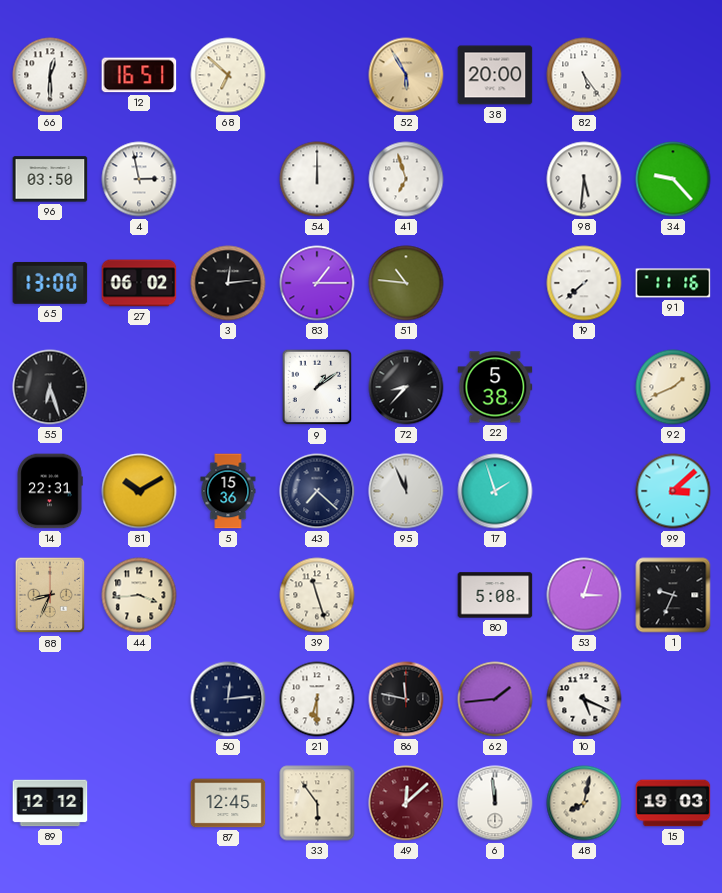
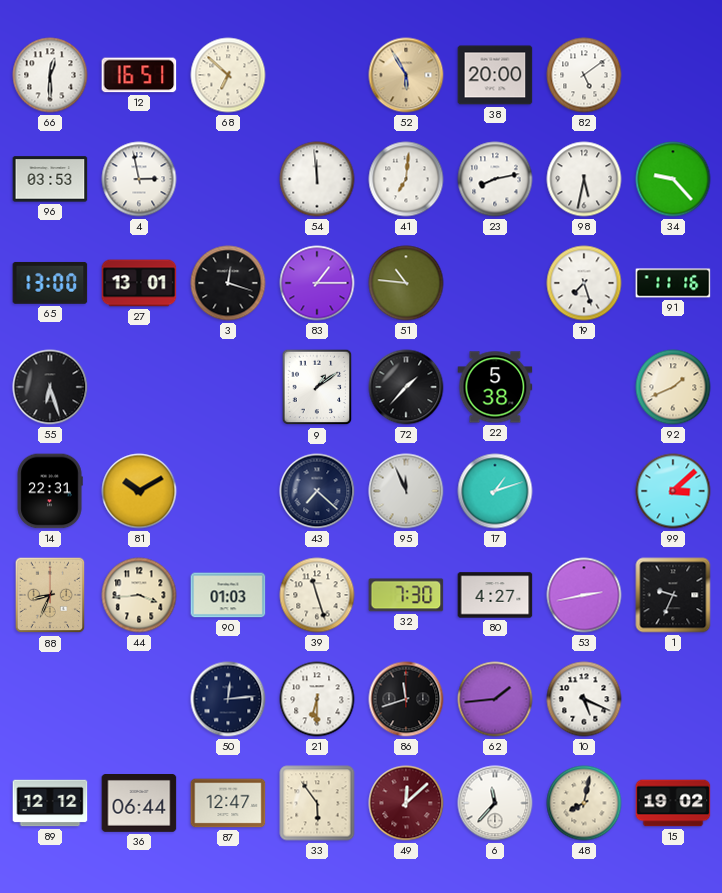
82: 5:24 -> 5:09
96: 03:50 -> 03:53
54: 12:00 -> 11:59
41: 6:57 -> 7:01
23: none -> 8:13
98: 5:31 -> 5:32
27: 06:02 -> 13:01
3: 12:14 -> 12:18
19: 7:38 -> 7:27
72: 8:37 -> 1:37
5: 15:36 -> none
17: 1:57 -> 1:12
90: none -> 01:03
32: none -> 7:30
80: 5:08 -> 4:27
53: 3:03 -> 2:43
86: 11:47 -> 11:42
36: none -> 06:44
87: 12:45 -> 12:47
6: 11:59 -> 11:37
15: 19:03 -> 19:02
